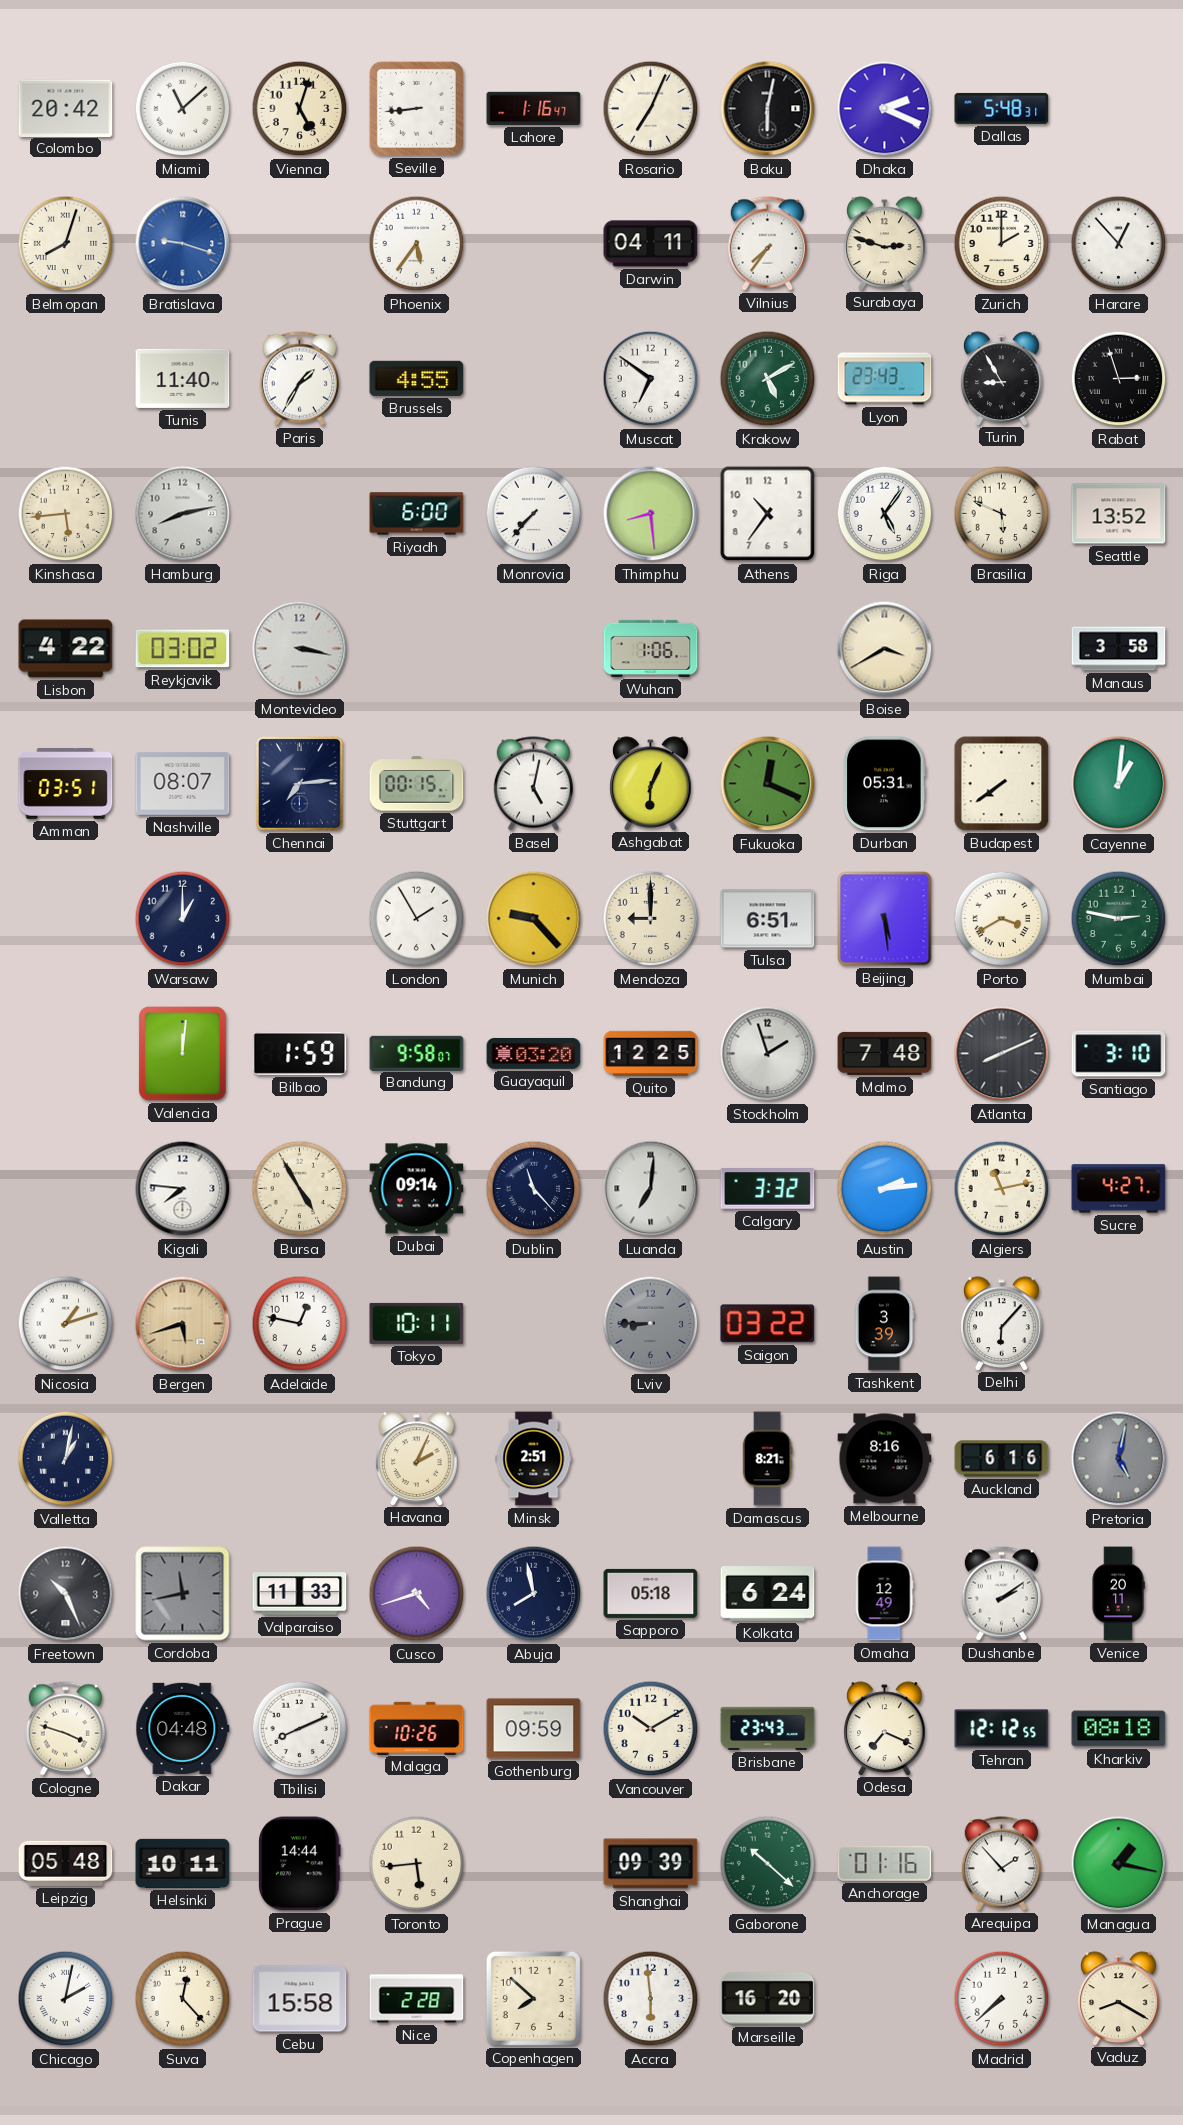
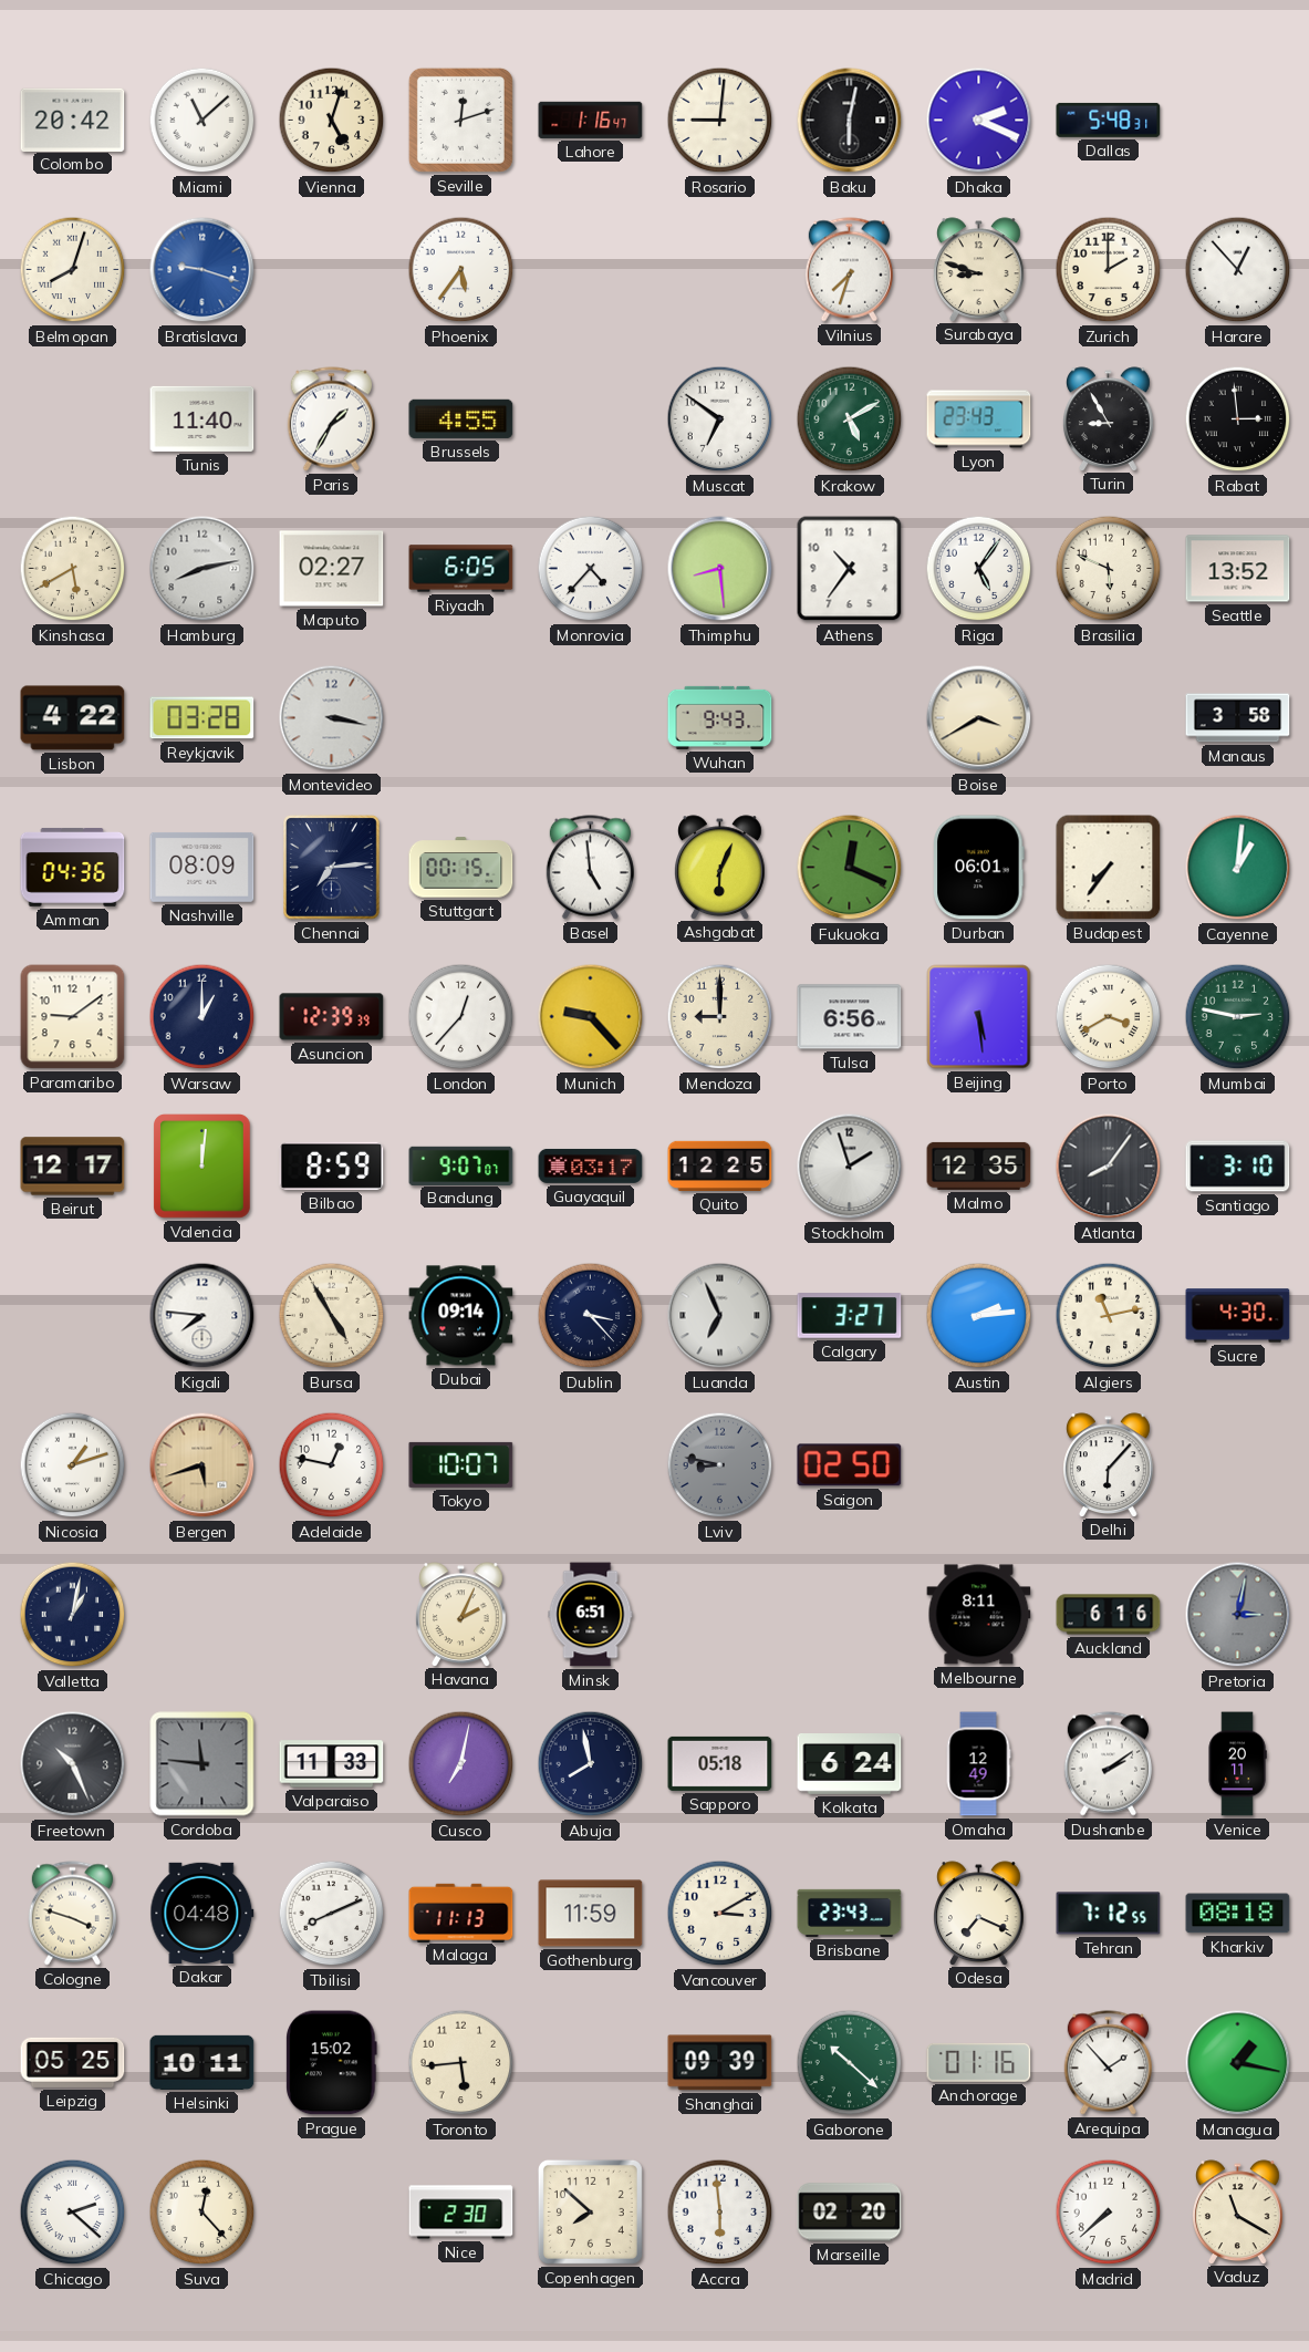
Seville: 8:44 -> 12:12
Rosario: 7:04 -> 9:01
Darwin: 04:11 -> none
Vilnius: 7:36 -> 7:33
Surabaya: 2:48 -> 8:48
Rabat: 2:57 -> 2:59
Kinshasa: 5:44 -> 5:40
Maputo: none -> 02:27
Riyadh: 6:00 -> 6:05
Monrovia: 7:37 -> 4:37
Reykjavik: 03:02 -> 03:28
Wuhan: 1:06 -> 9:43
Amman: 03:51 -> 04:36
Nashville: 08:07 -> 08:09
Basel: 5:02 -> 4:59
Durban: 05:31 -> 06:01
Budapest: 7:39 -> 7:36
Paramaribo: none -> 9:09
Asuncion: none -> 12:39
London: 1:55 -> 12:37
Tulsa: 6:51 -> 6:56
Beirut: none -> 12:17
Bilbao: 1:59 -> 8:59
Bandung: 9:58 -> 9:07
Guayaquil: 03:20 -> 03:17
Malmo: 7:48 -> 12:35
Atlanta: 8:11 -> 8:06
Dublin: 11:23 -> 3:23
Luanda: 7:01 -> 6:56
Calgary: 3:32 -> 3:27
Sucre: 4:27 -> 4:30
Tokyo: 10:11 -> 10:07
Lviv: 8:45 -> 8:47
Saigon: 03:22 -> 02:50
Tashkent: 3:39 -> none
Minsk: 2:51 -> 6:51
Damascus: 8:21 -> none
Melbourne: 8:16 -> 8:11
Pretoria: 5:02 -> 3:02
Cordoba: 11:43 -> 11:46
Cusco: 4:42 -> 7:02
Malaga: 10:26 -> 11:13
Gothenburg: 09:59 -> 11:59
Vancouver: 10:10 -> 3:10
Tehran: 12:12 -> 7:12
Leipzig: 05:48 -> 05:25
Prague: 14:44 -> 15:02
Chicago: 2:02 -> 2:22
Cebu: 15:58 -> none
Nice: 2:28 -> 2:30
Marseille: 16:20 -> 02:20
Vaduz: 8:20 -> 11:20
